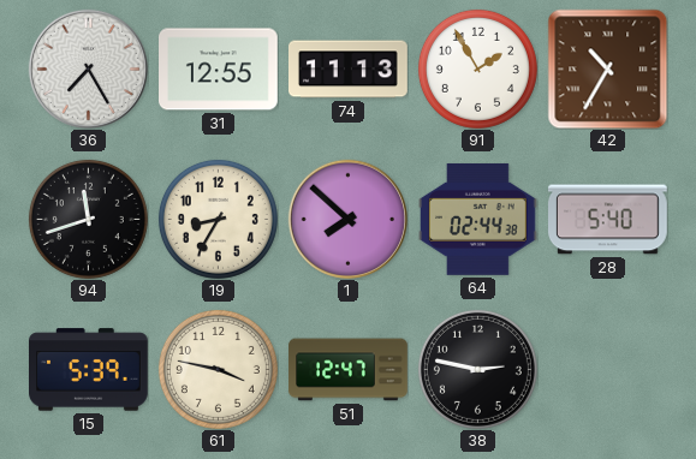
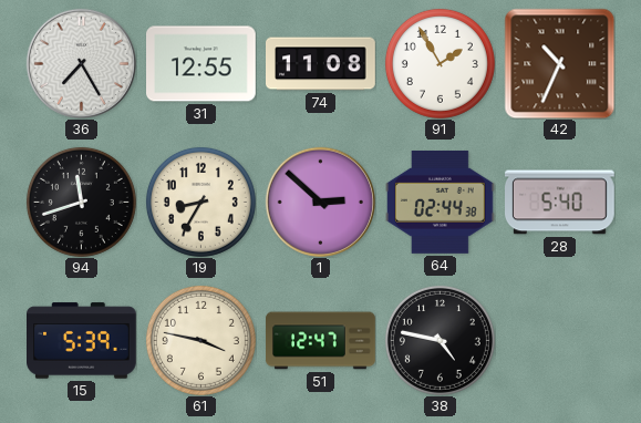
74: 11:13 -> 11:08
42: 10:35 -> 10:34
1: 7:52 -> 2:52
38: 2:47 -> 4:47
